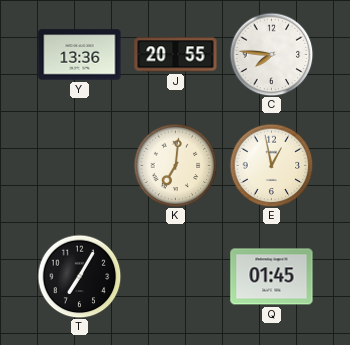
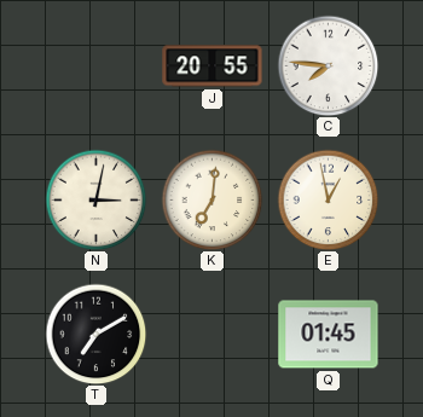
Y: 13:36 -> none
N: none -> 3:02
T: 7:05 -> 7:10
